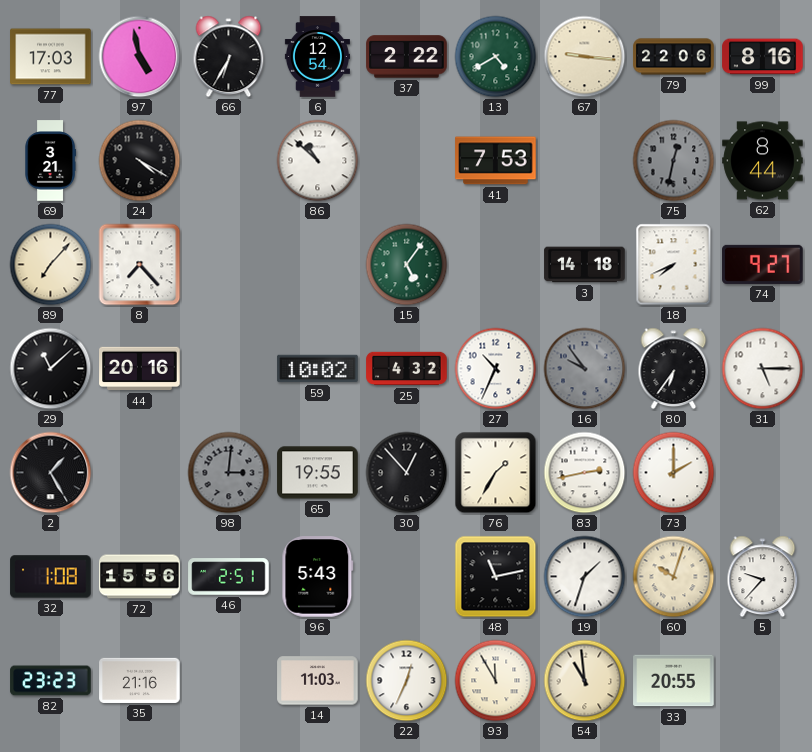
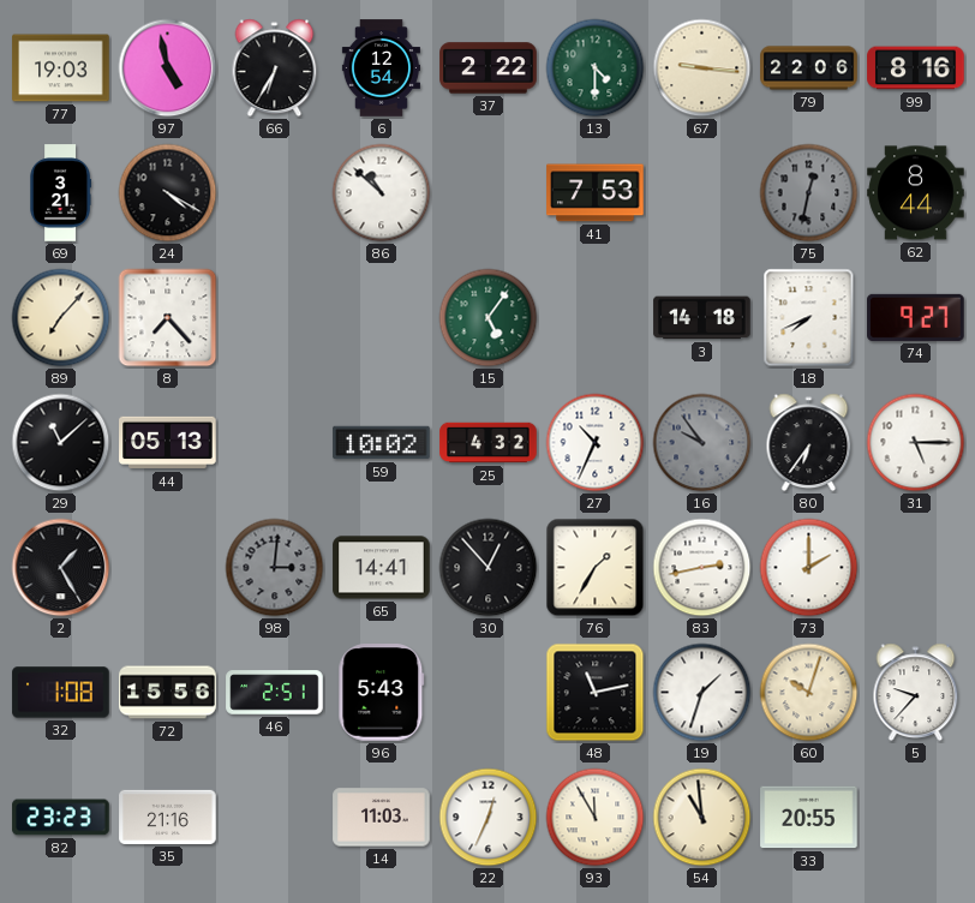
77: 17:03 -> 19:03
13: 4:40 -> 4:30
44: 20:16 -> 05:13
65: 19:55 -> 14:41
